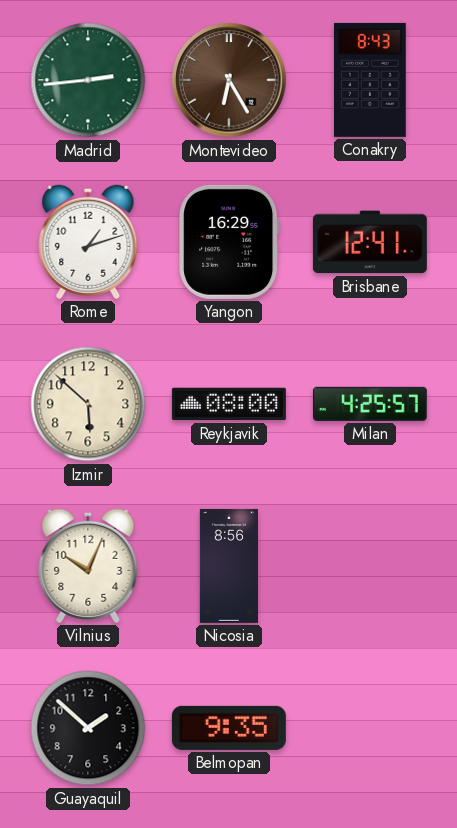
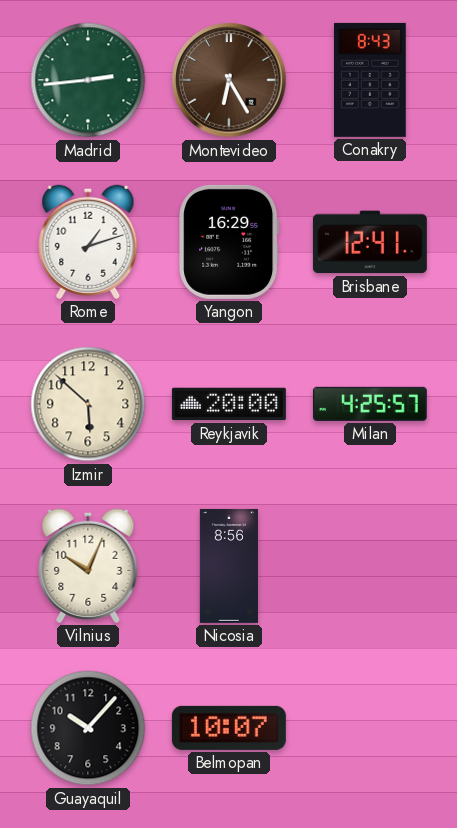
Reykjavik: 08:00 -> 20:00
Guayaquil: 1:52 -> 10:07
Belmopan: 9:35 -> 10:07
